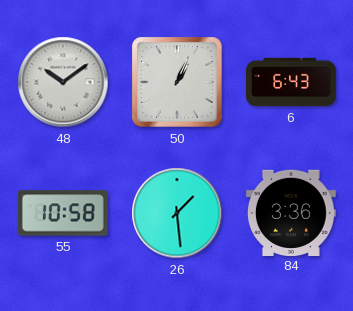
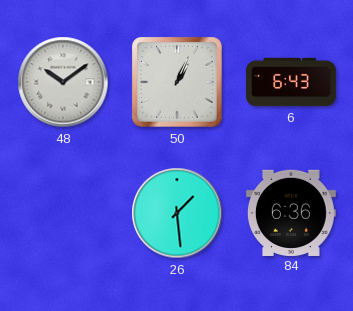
55: 10:58 -> none
84: 3:36 -> 6:36
